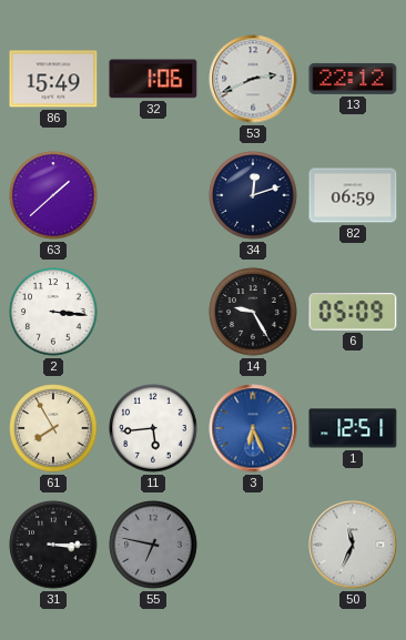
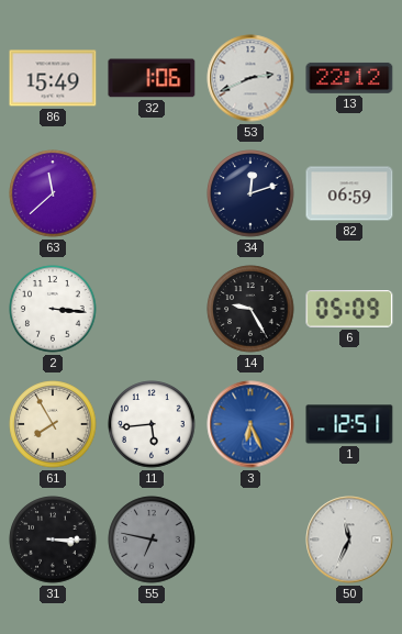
63: 1:38 -> 11:38
